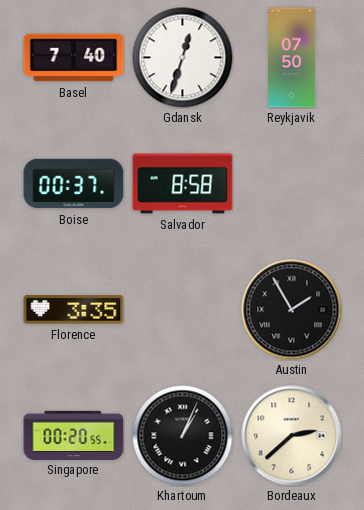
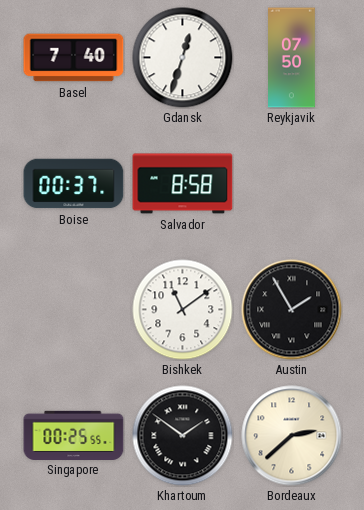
Florence: 3:35 -> none
Bishkek: none -> 11:09
Singapore: 00:20 -> 00:25
Khartoum: 1:04 -> 1:51
